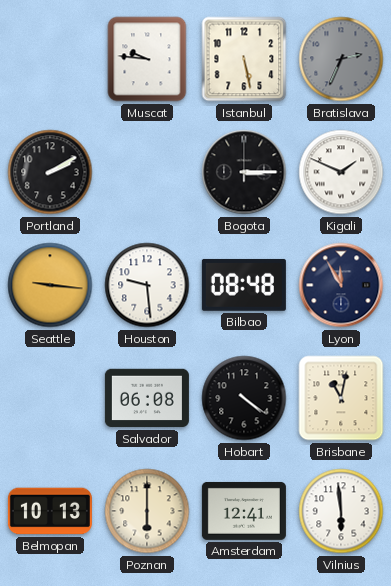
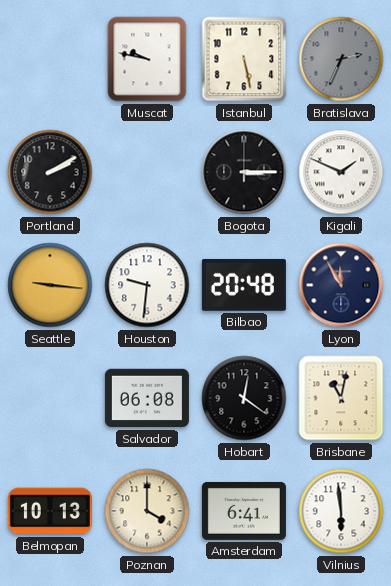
Muscat: 9:46 -> 9:47
Houston: 9:29 -> 9:31
Bilbao: 08:48 -> 20:48
Hobart: 4:21 -> 12:21
Poznan: 6:00 -> 4:00
Amsterdam: 12:41 -> 6:41
